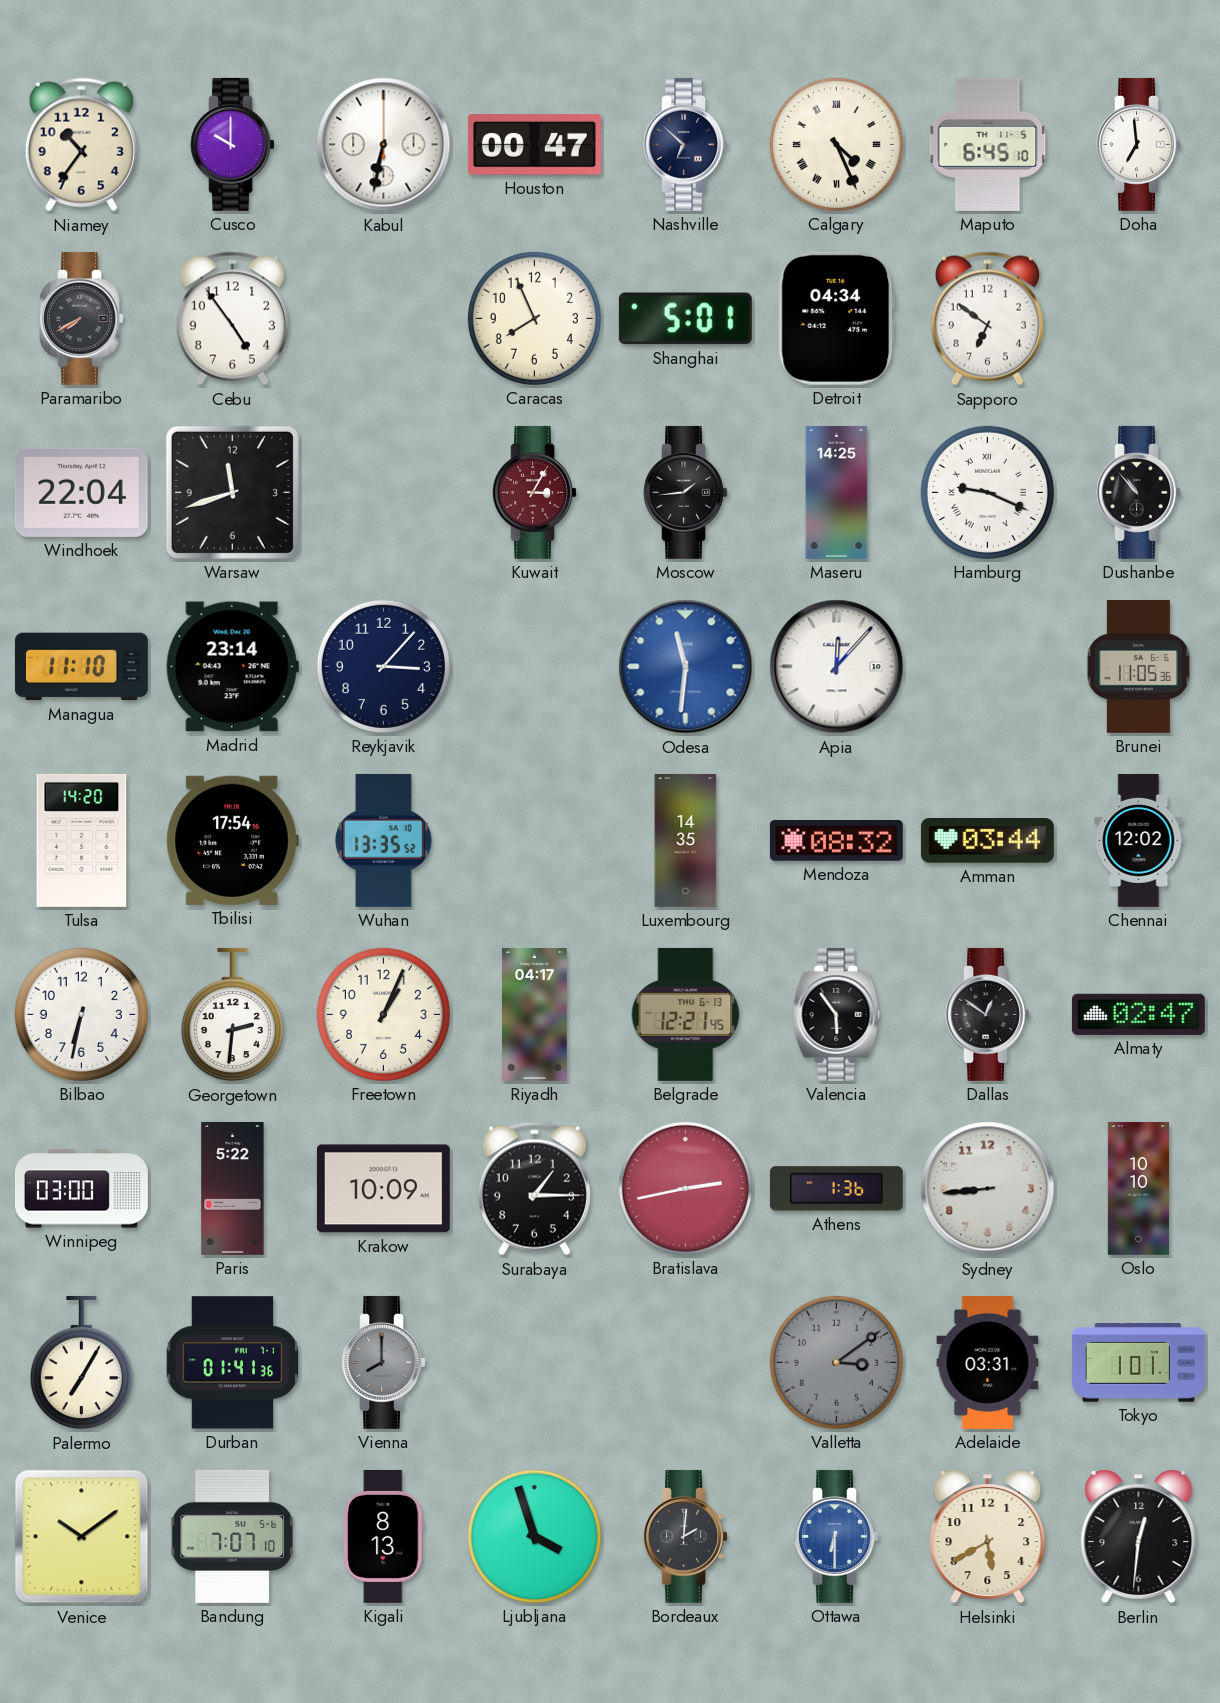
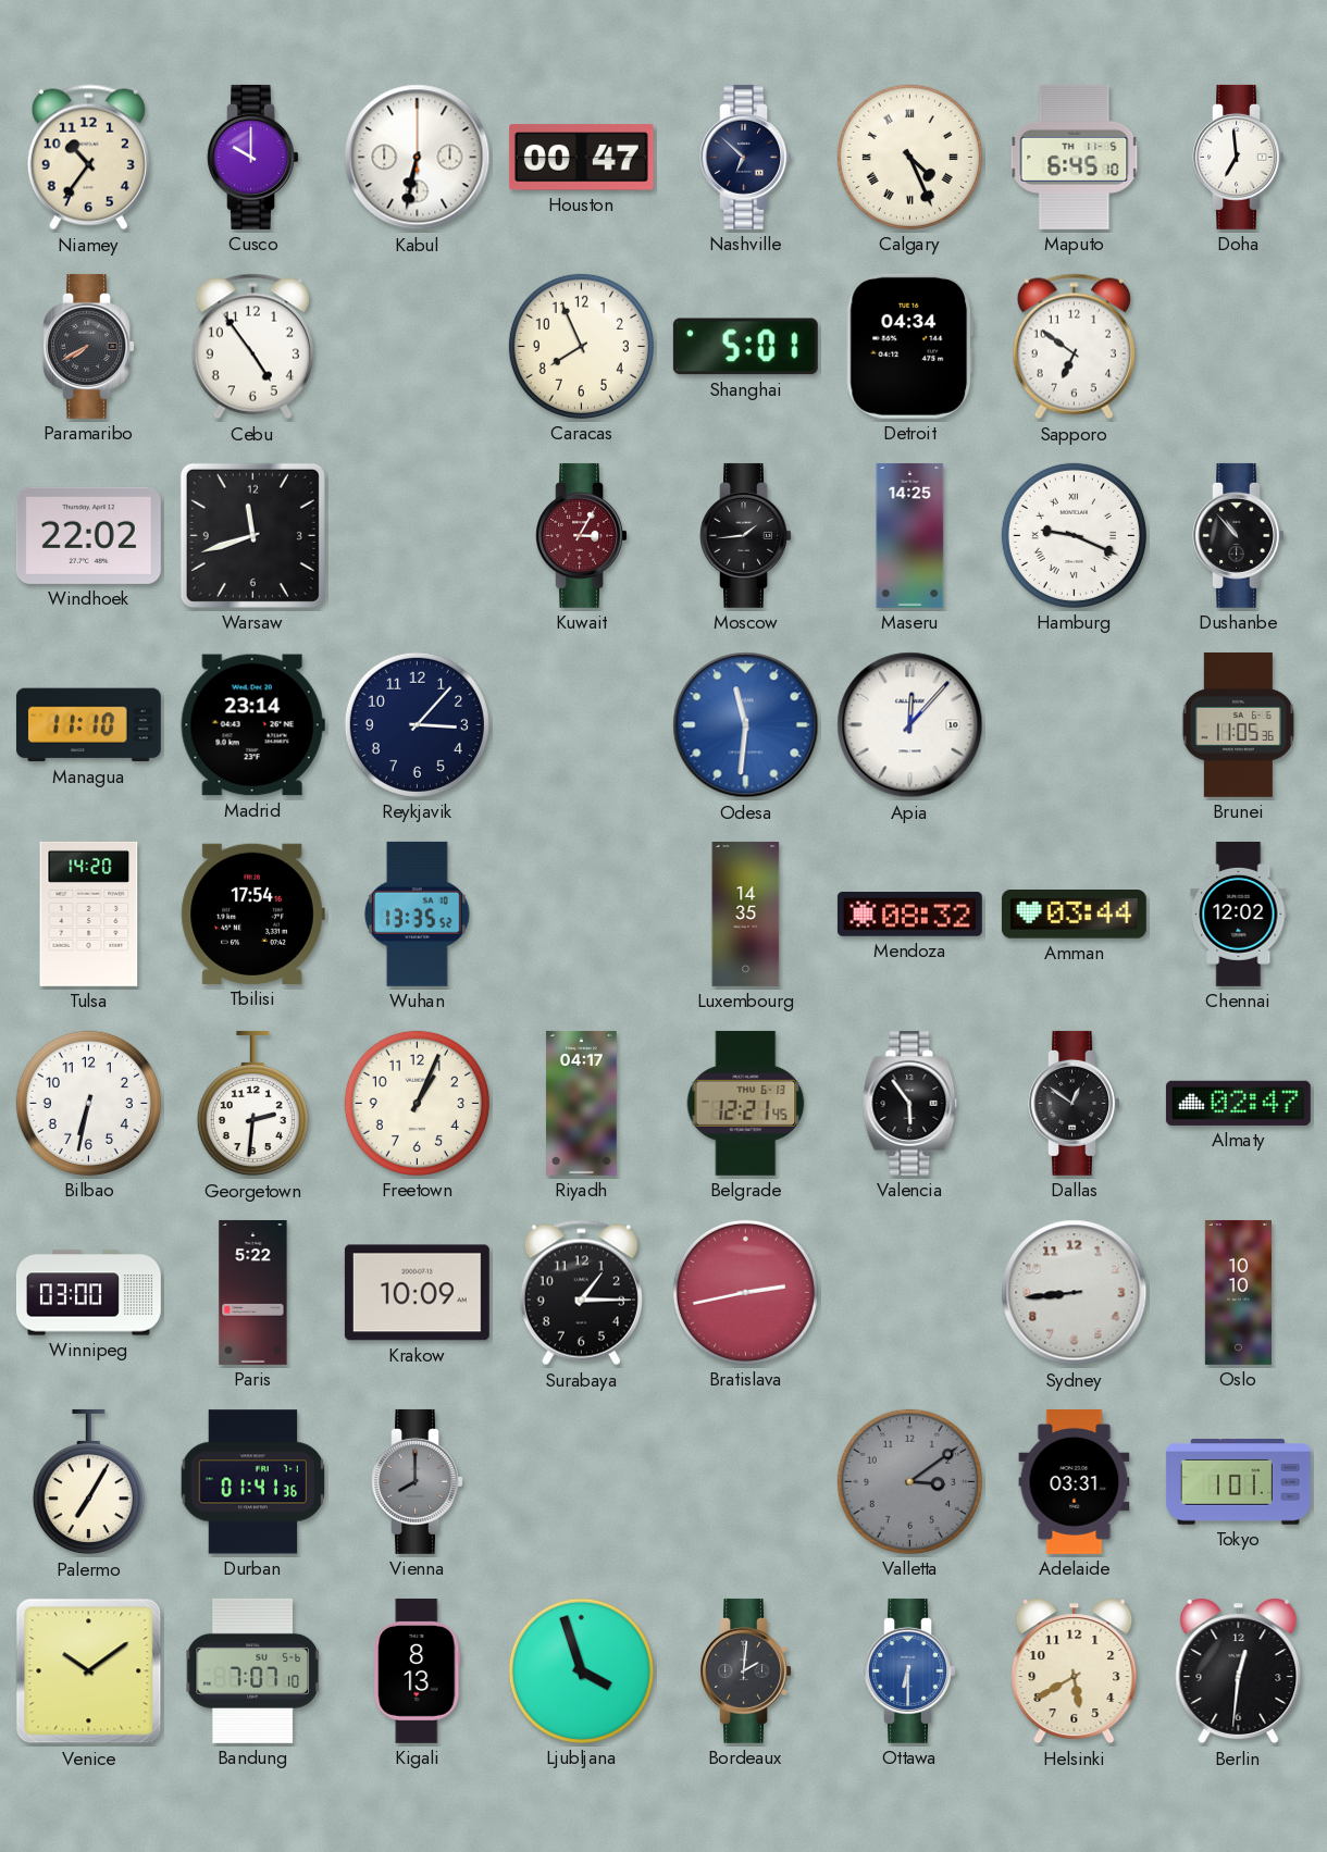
Windhoek: 22:04 -> 22:02
Athens: 1:36 -> none
